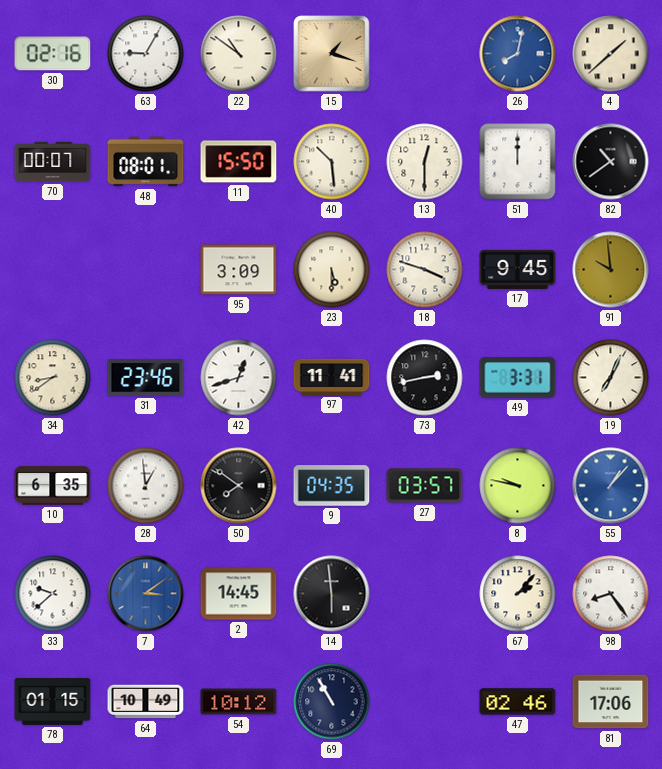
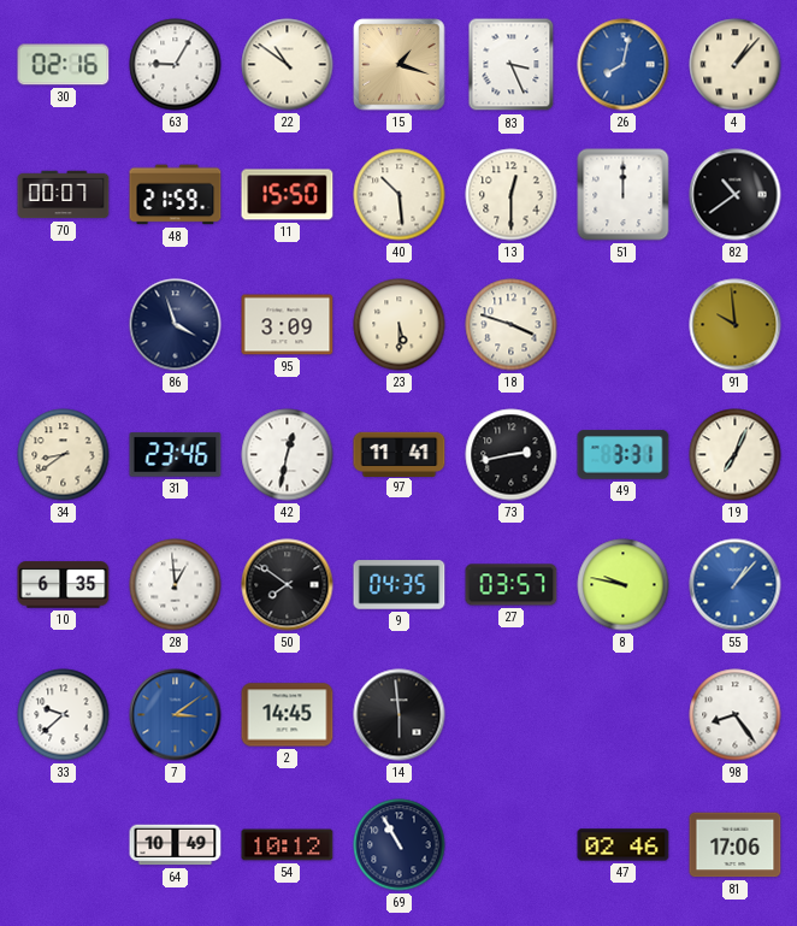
83: none -> 3:26
4: 1:38 -> 1:07
48: 08:01 -> 21:59
86: none -> 3:57
17: 9:45 -> none
42: 12:42 -> 12:32
67: 2:07 -> none
78: 01:15 -> none
